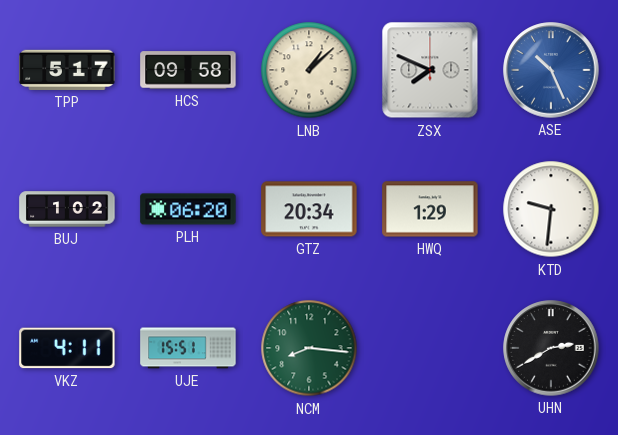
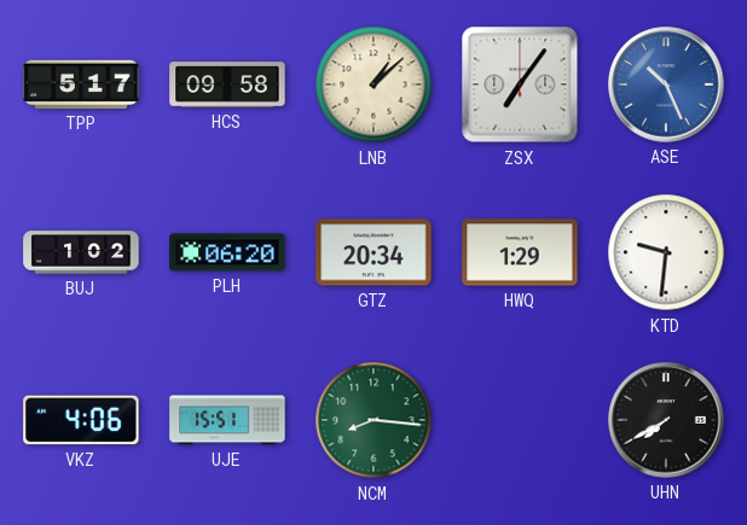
ZSX: 7:49 -> 7:06
VKZ: 4:11 -> 4:06
UHN: 2:40 -> 7:40
